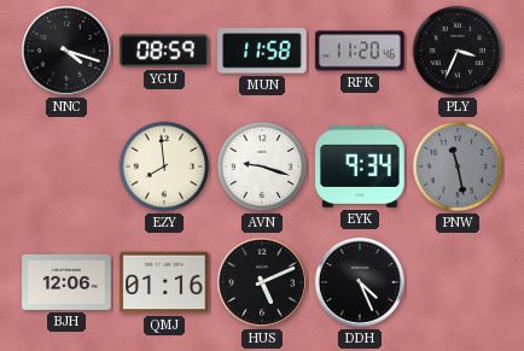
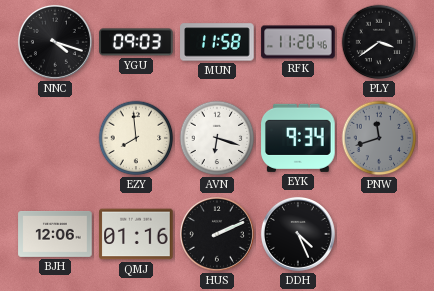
YGU: 08:59 -> 09:03
PLY: 3:34 -> 3:39
AVN: 9:18 -> 6:18
PNW: 11:28 -> 11:42
HUS: 5:11 -> 2:11
